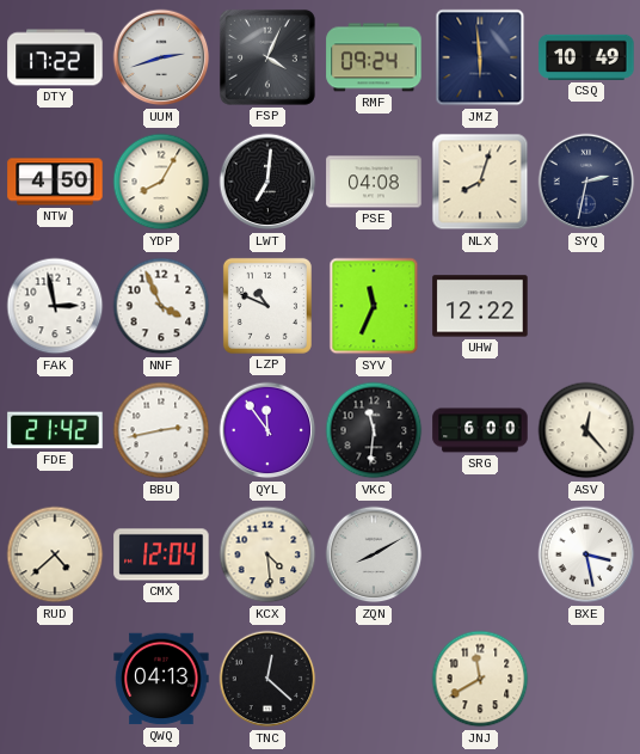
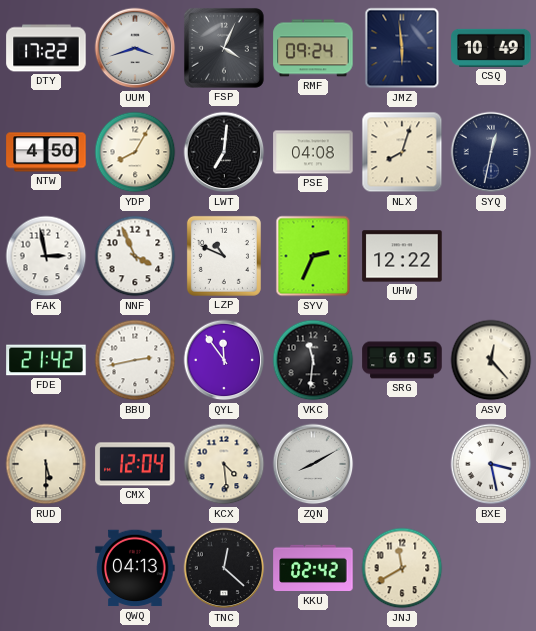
UUM: 2:42 -> 3:42
SYQ: 2:32 -> 12:32
SYV: 11:34 -> 2:34
SRG: 6:00 -> 6:05
RUD: 4:38 -> 5:30
KKU: none -> 02:42
